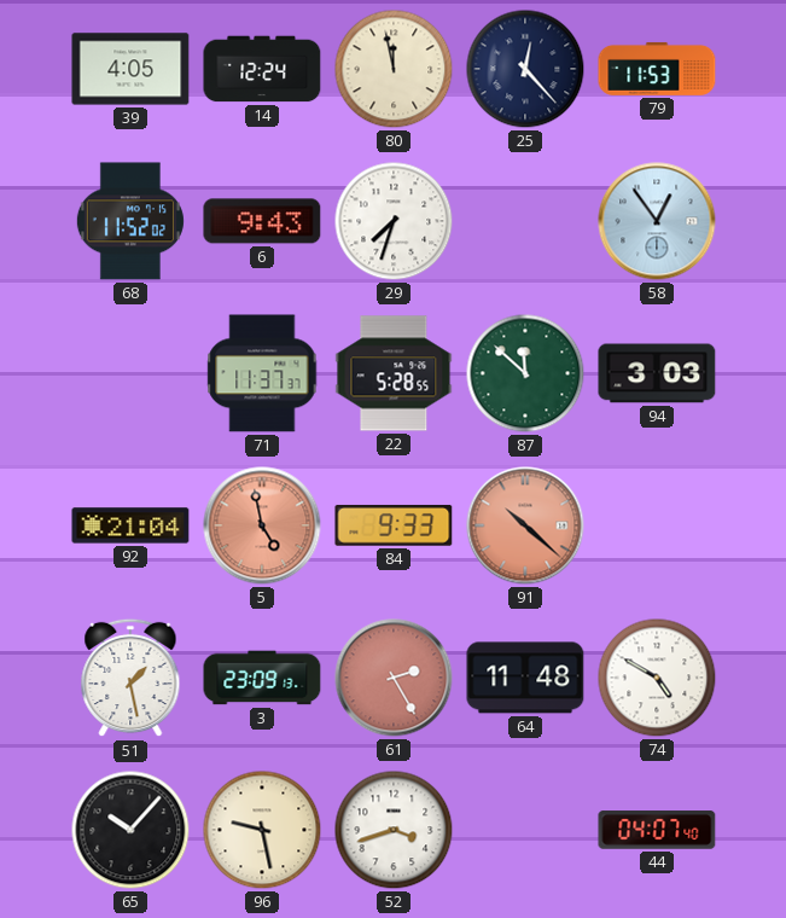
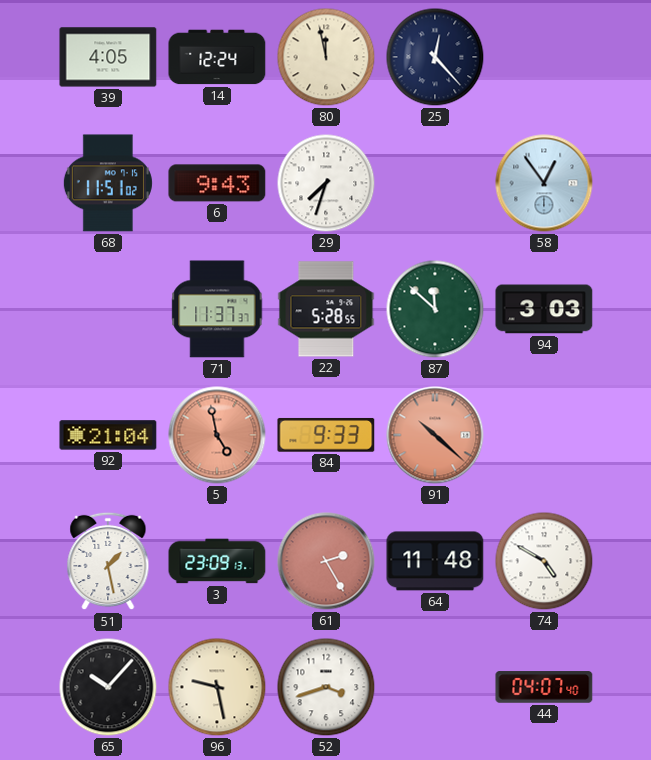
79: 11:53 -> none
68: 11:52 -> 11:51
